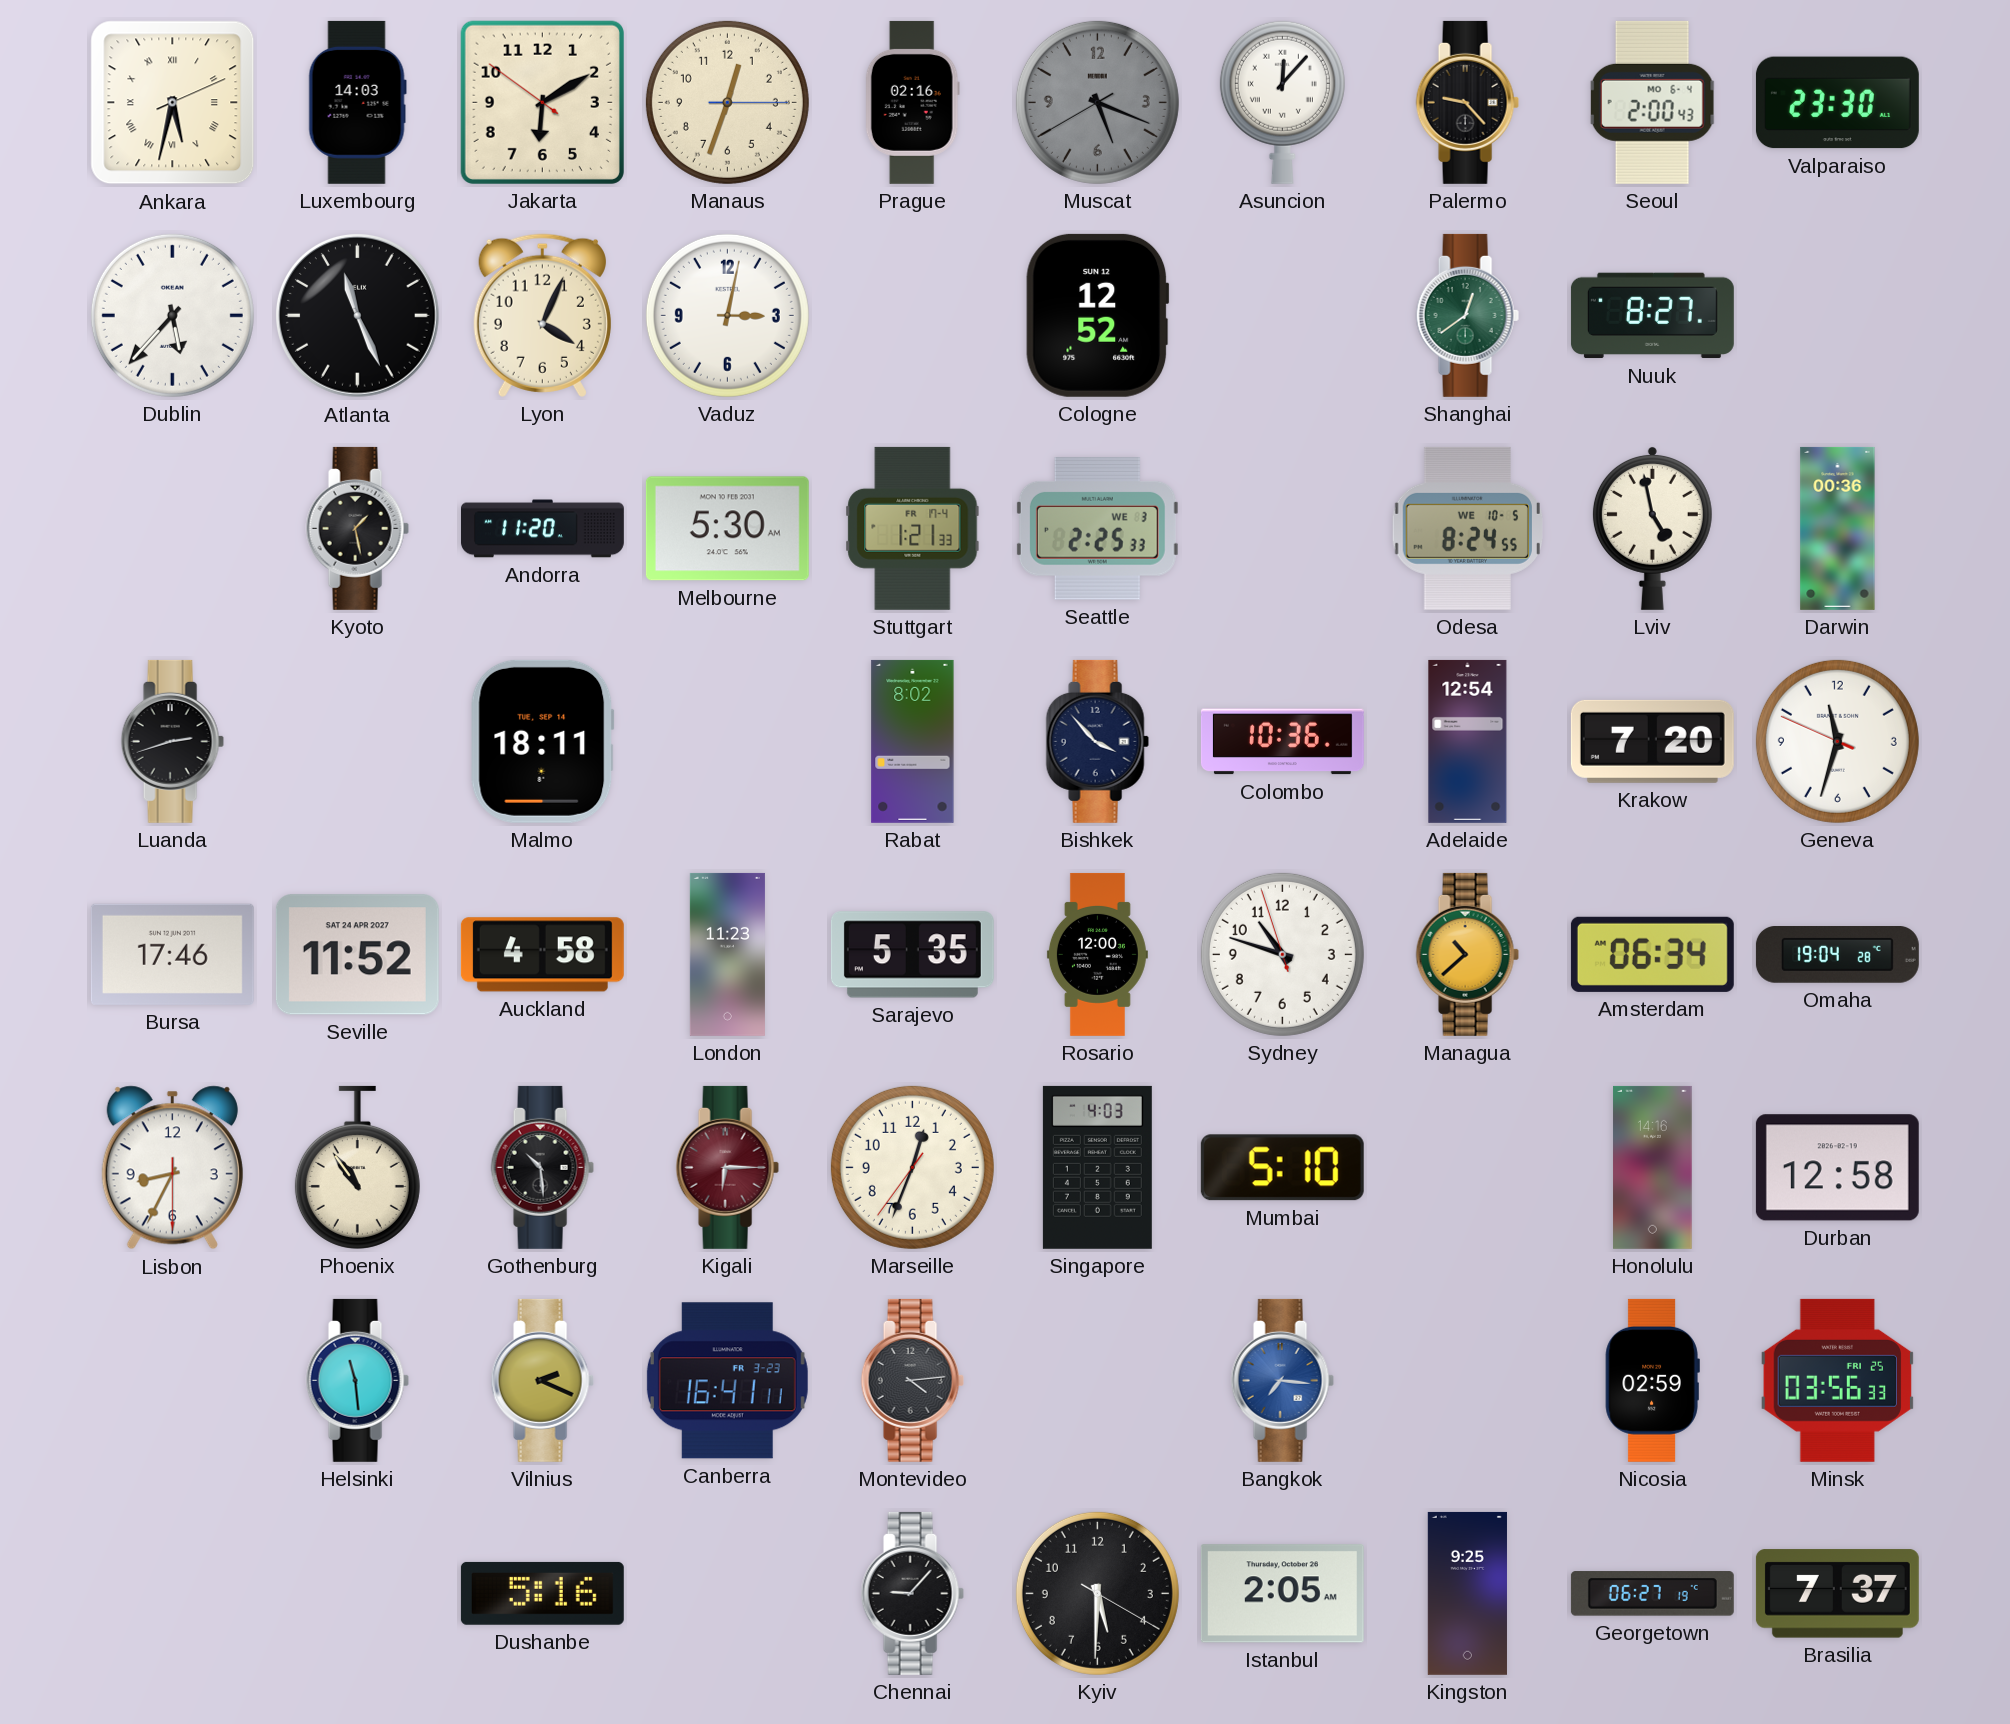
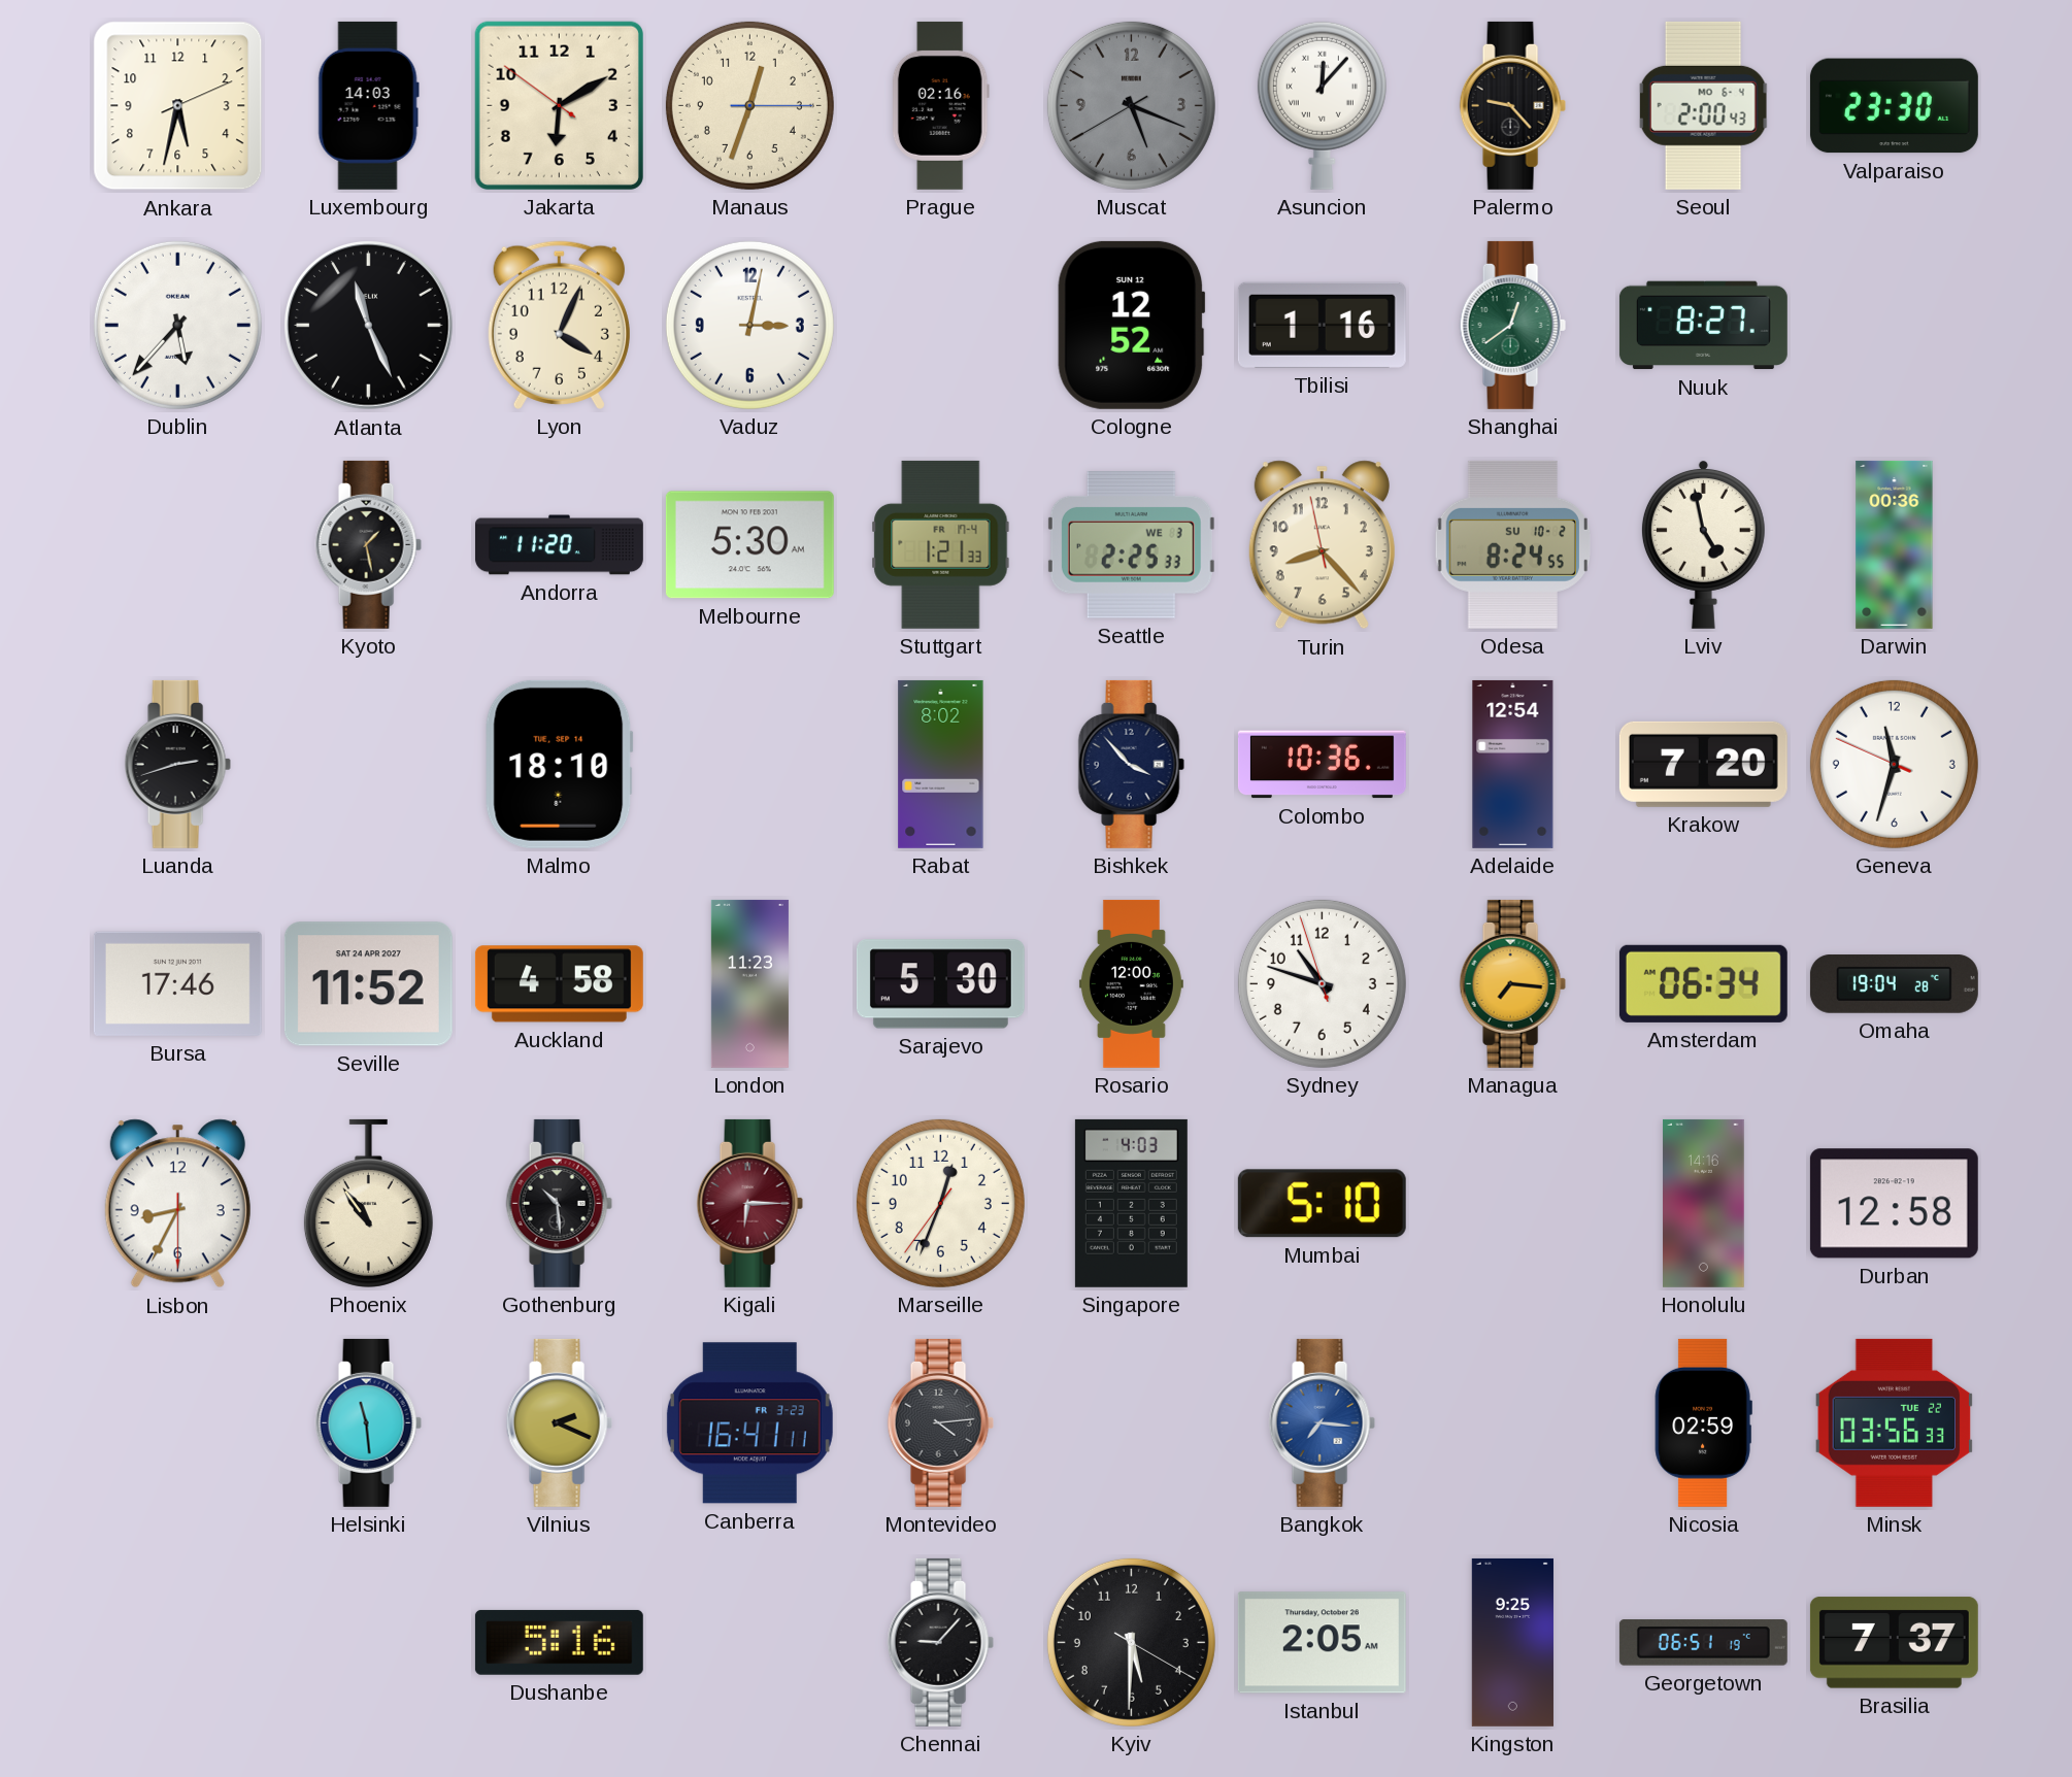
Ankara numerals: Roman -> Arabic
Tbilisi: none -> 1:16
Turin: none -> 8:22
Odesa date: WE 10-5 -> SU 10-2
Malmo: 18:11 -> 18:10
Sarajevo: 5:35 -> 5:30
Managua: 10:38 -> 7:16
Minsk date: FRI 25 -> TUE 22
Georgetown: 06:27 -> 06:51
